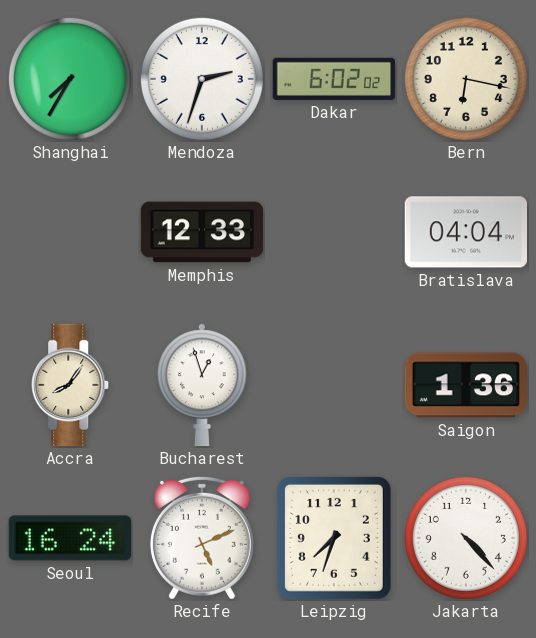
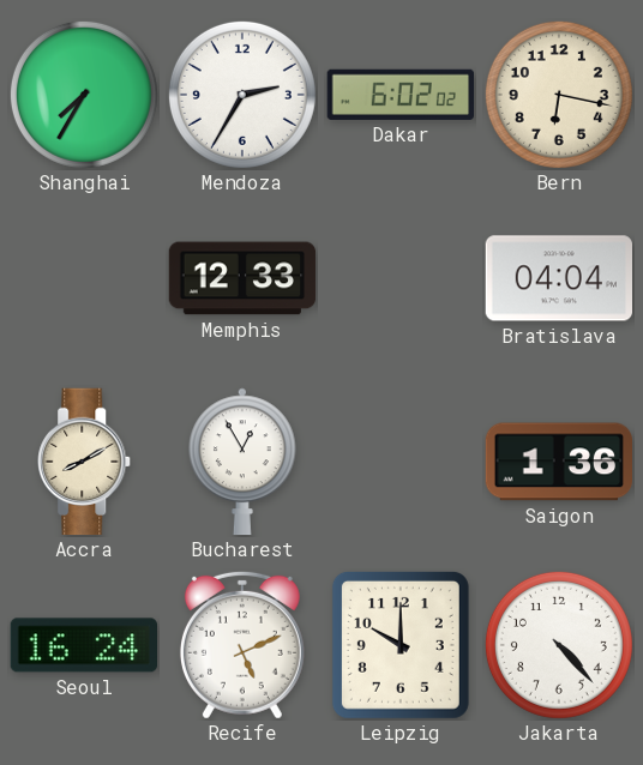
Mendoza: 2:33 -> 2:35
Accra: 8:06 -> 8:10
Bucharest: 12:57 -> 12:55
Leipzig: 7:33 -> 10:00
